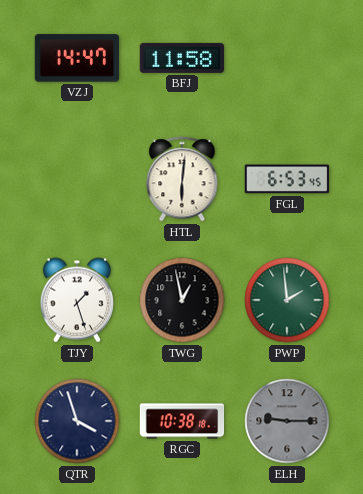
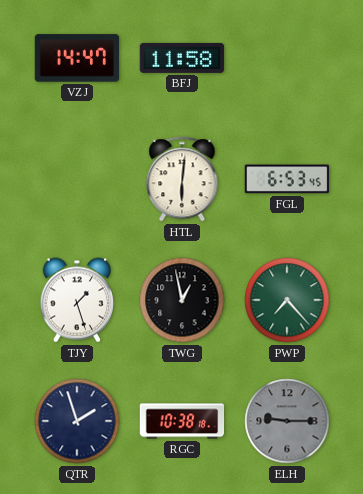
PWP: 1:59 -> 7:23
QTR: 3:57 -> 1:57
